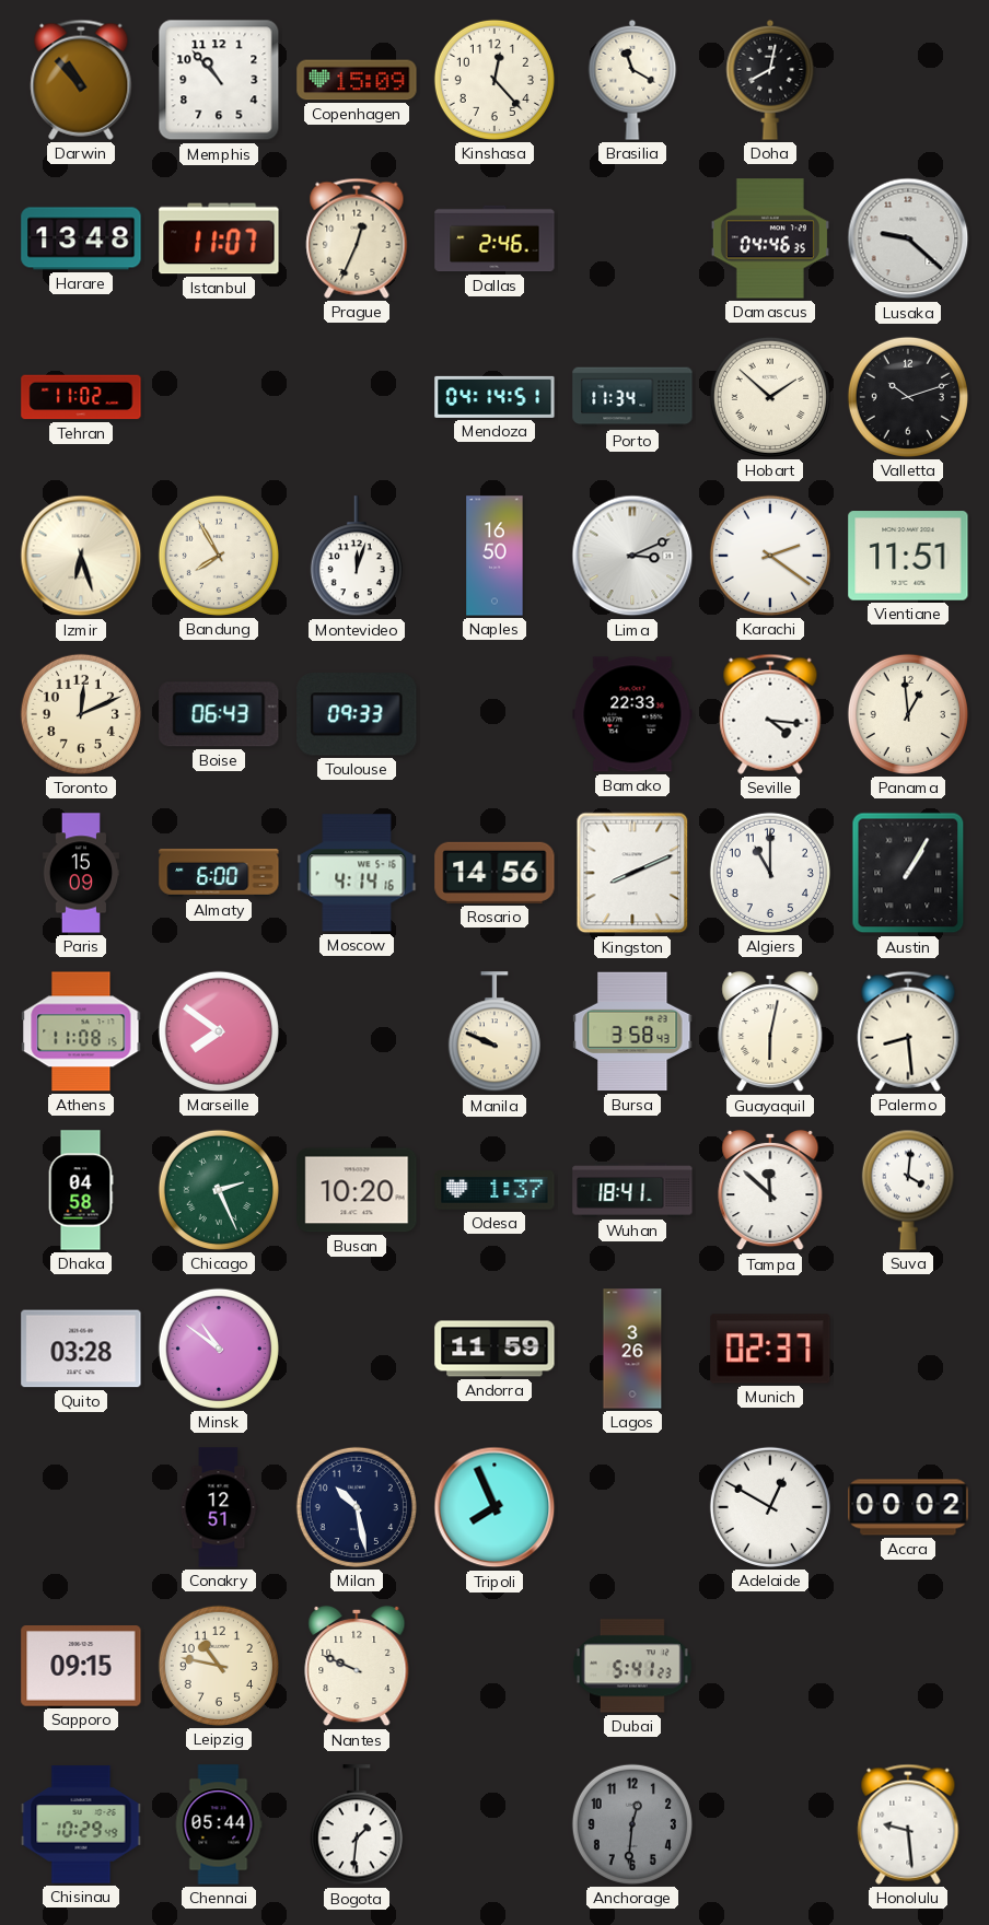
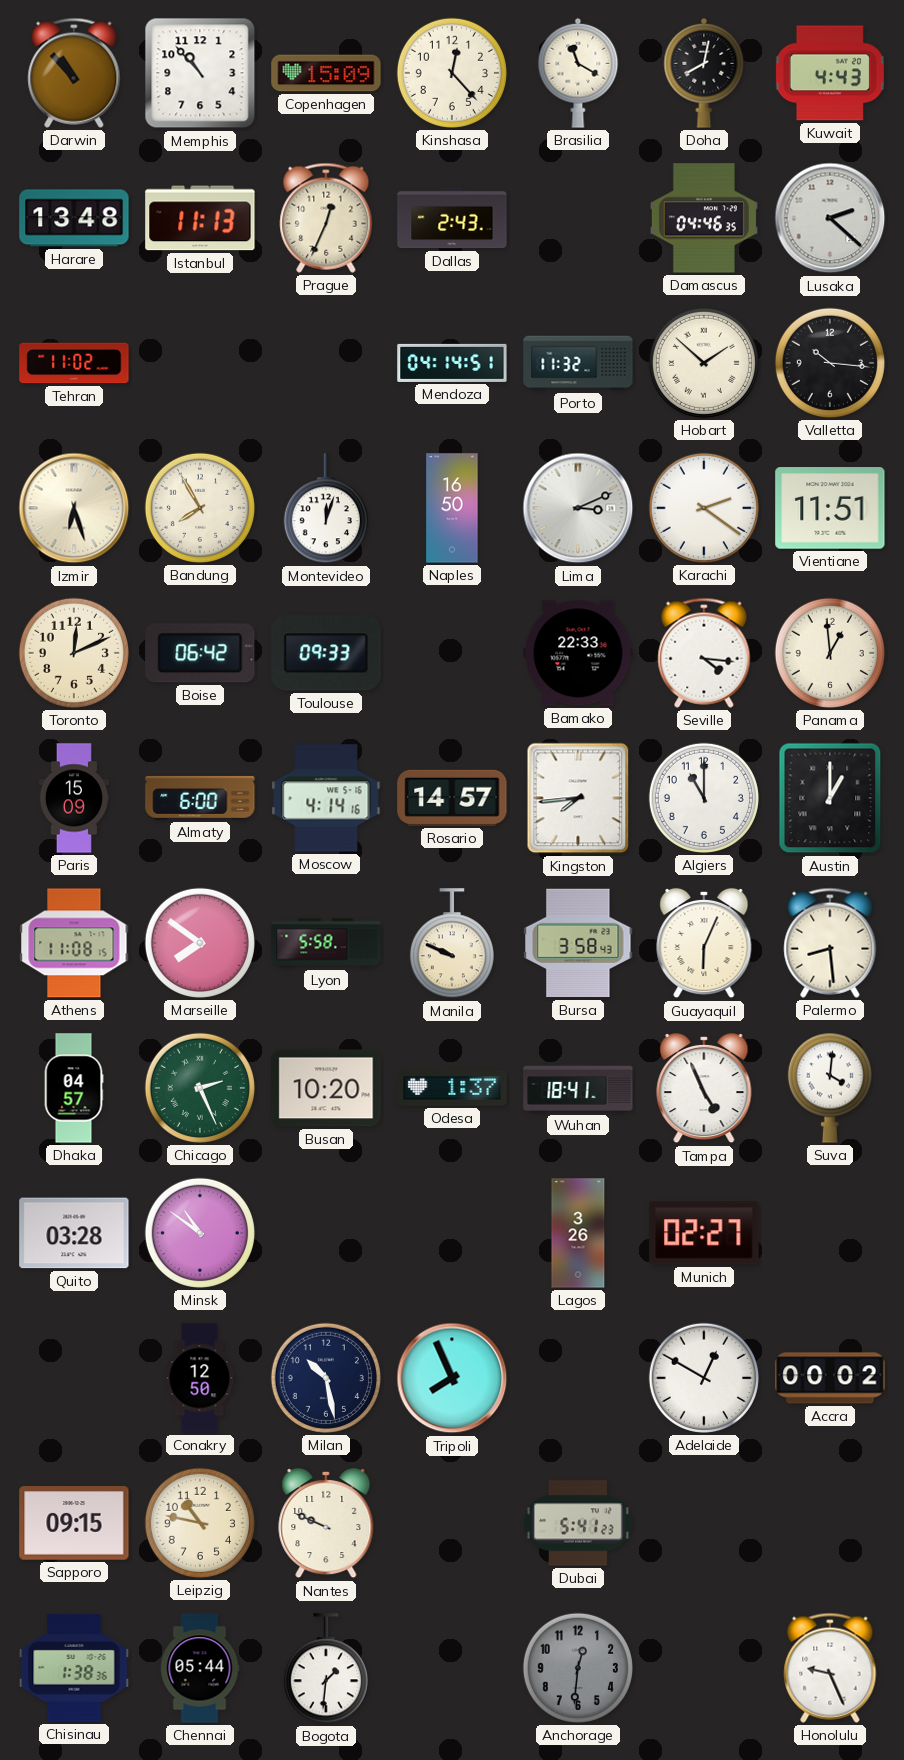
Kuwait: none -> 4:43
Istanbul: 11:07 -> 11:13
Dallas: 2:46 -> 2:43
Lusaka: 9:22 -> 2:22
Porto: 11:34 -> 11:32
Valletta: 10:12 -> 10:16
Boise: 06:43 -> 06:42
Rosario: 14:56 -> 14:57
Kingston: 8:11 -> 7:44
Austin: 1:05 -> 1:00
Lyon: none -> 5:58
Guayaquil: 6:02 -> 6:04
Dhaka: 04:58 -> 04:57
Tampa: 11:52 -> 4:56
Andorra: 11:59 -> none
Munich: 02:37 -> 02:27
Conakry: 12:51 -> 12:50
Chisinau: 10:29 -> 1:38
Honolulu: 9:29 -> 9:26
